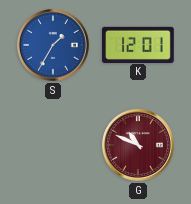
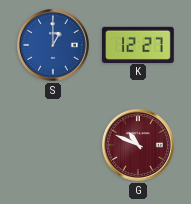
S: 1:35 -> 1:00
K: 12:01 -> 12:27
